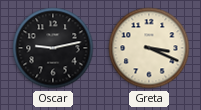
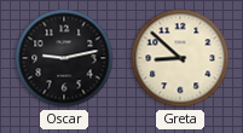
Greta: 3:19 -> 8:52
